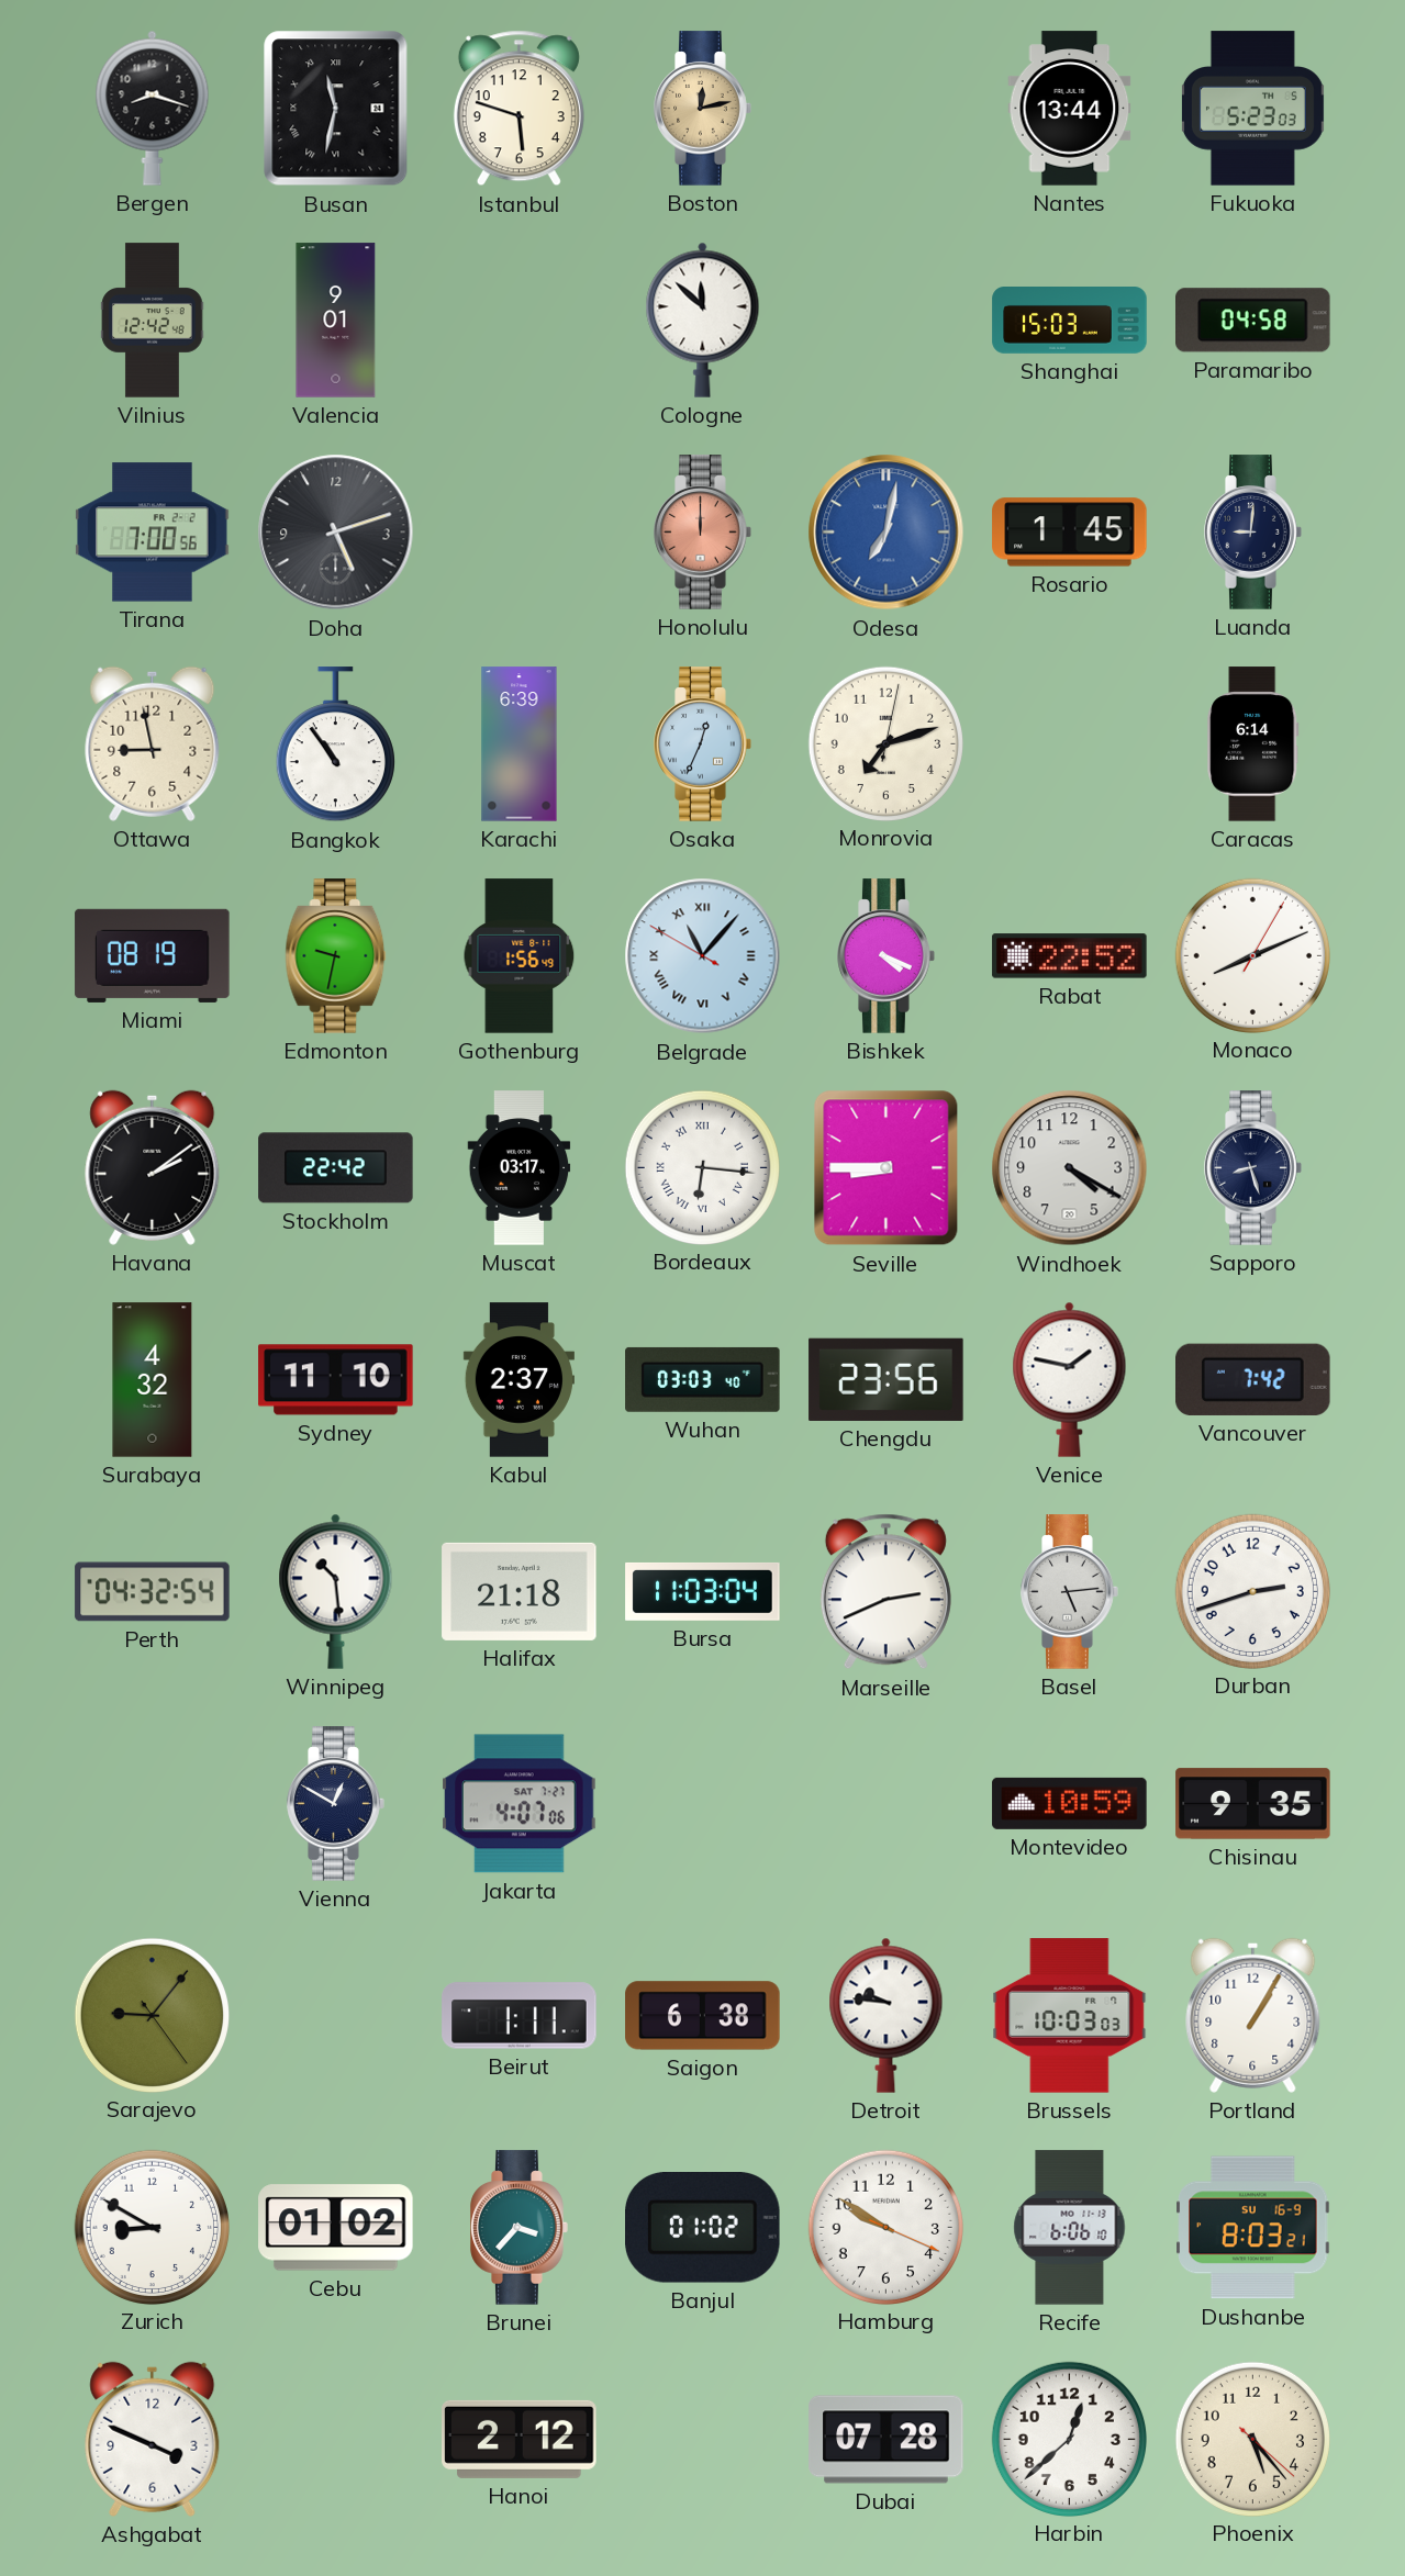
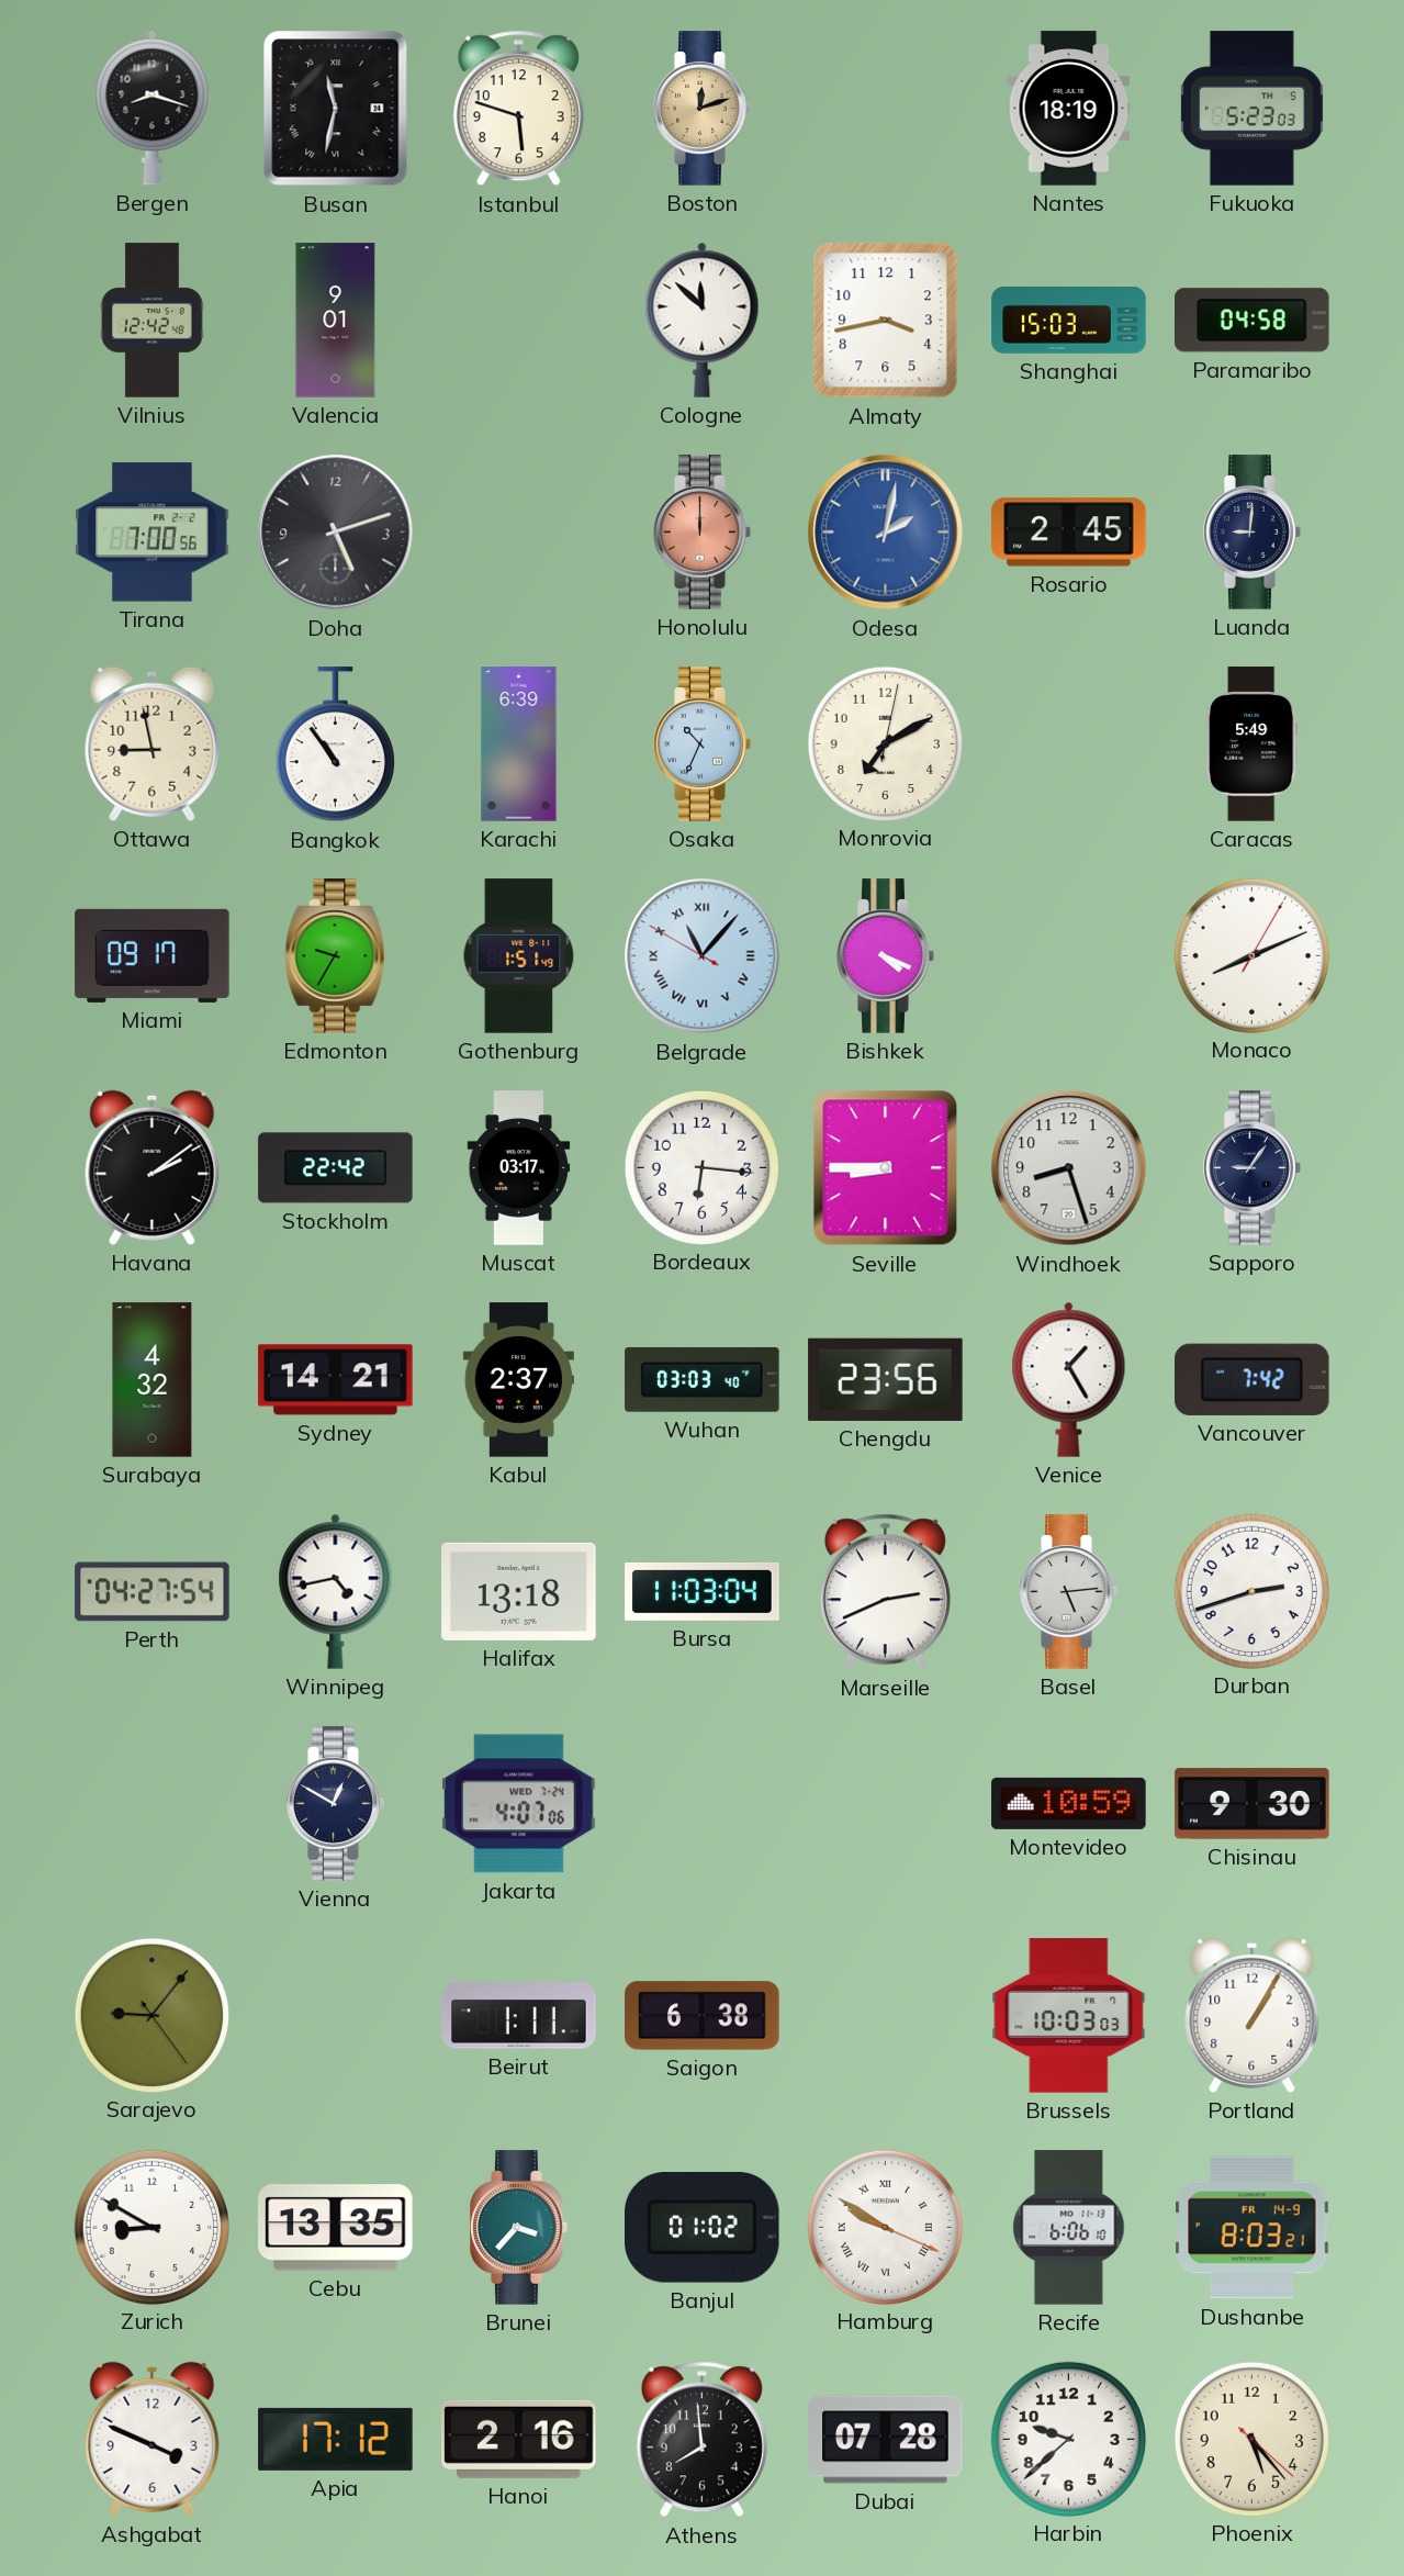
Boston: 12:13 -> 12:12
Nantes: 13:44 -> 18:19
Almaty: none -> 3:43
Odesa: 7:02 -> 2:02
Rosario: 1:45 -> 2:45
Osaka: 12:34 -> 10:34
Monrovia: 7:12 -> 7:10
Caracas: 6:14 -> 5:49
Miami: 08:19 -> 09:17
Edmonton: 9:32 -> 9:35
Gothenburg: 1:56 -> 1:51
Rabat: 22:52 -> none
Bordeaux numerals: Roman -> Arabic
Windhoek: 4:20 -> 8:27
Sapporo: 8:27 -> 9:06
Sydney: 11:10 -> 14:21
Venice: 1:47 -> 1:25
Perth: 04:32 -> 04:27
Winnipeg: 10:29 -> 4:43
Halifax: 21:18 -> 13:18
Jakarta date: SAT 7-27 -> WED 7-24
Chisinau: 9:35 -> 9:30
Detroit: 9:46 -> none
Cebu: 01:02 -> 13:35
Hamburg numerals: Arabic -> Roman
Dushanbe date: SU 16-9 -> FR 14-9
Apia: none -> 17:12
Hanoi: 2:12 -> 2:16
Athens: none -> 7:59
Harbin: 12:38 -> 9:38
